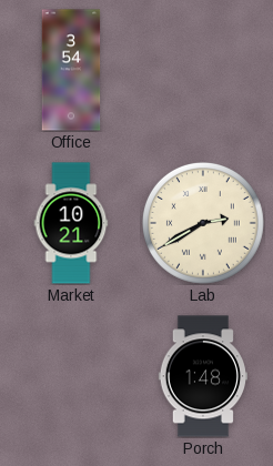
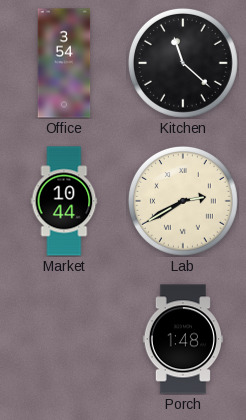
Kitchen: none -> 11:22
Market: 10:21 -> 10:44
